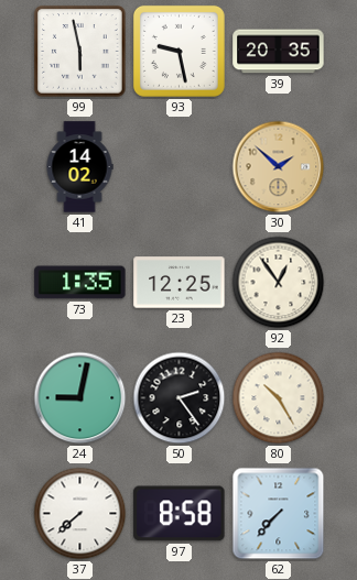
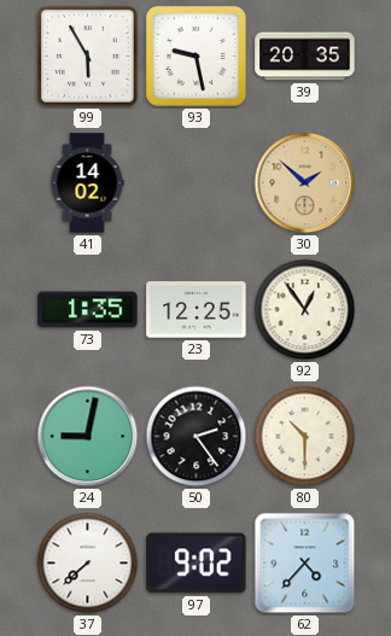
99: 5:58 -> 5:55
80: 10:25 -> 10:30
97: 8:58 -> 9:02
62: 7:37 -> 4:37
